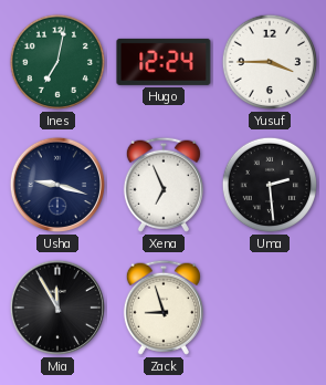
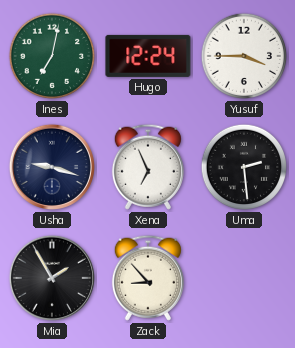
Mia: 11:55 -> 1:55
Zack: 8:57 -> 8:53
